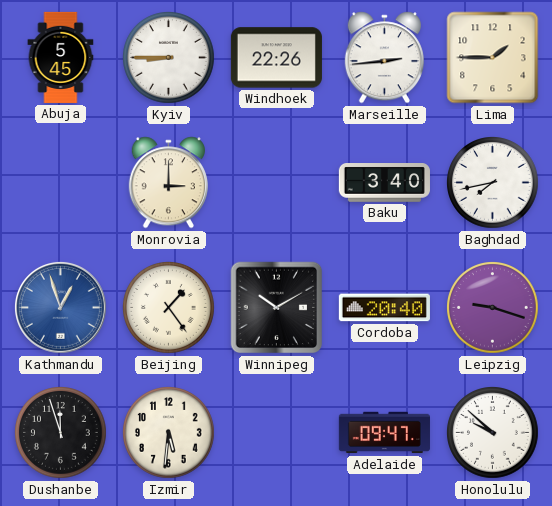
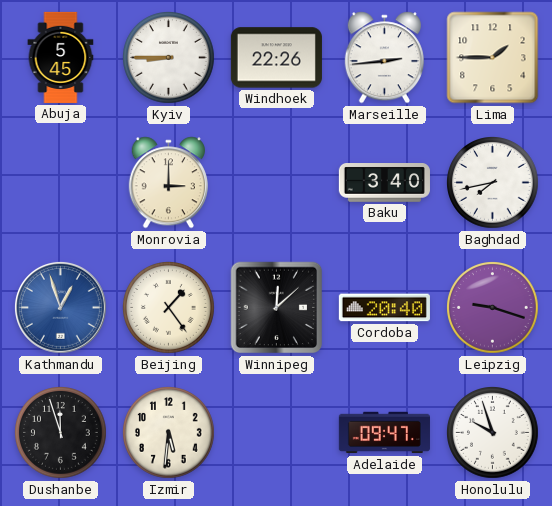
Winnipeg: 10:10 -> 12:08
Honolulu: 9:52 -> 9:57
